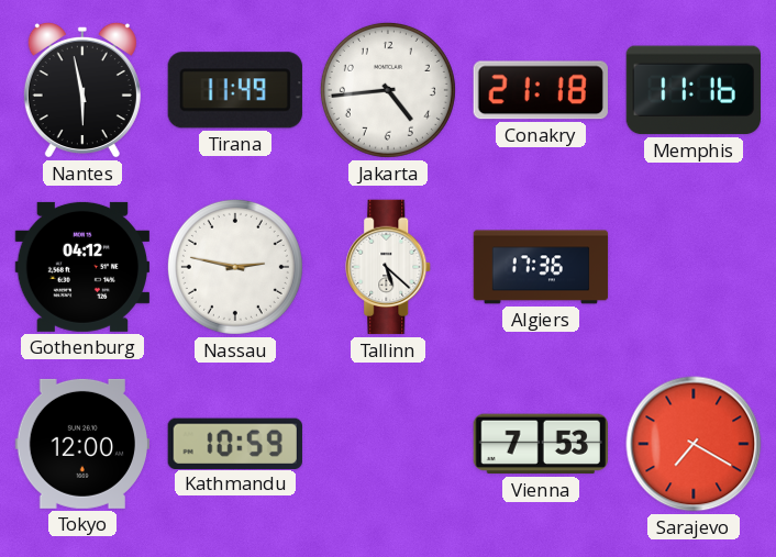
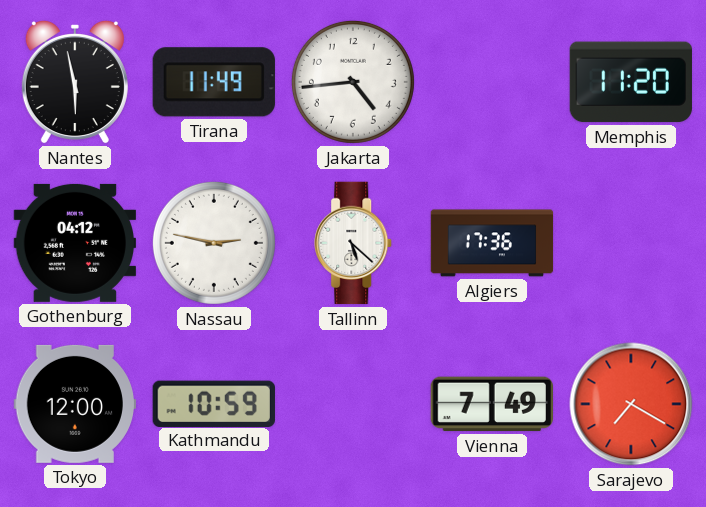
Conakry: 21:18 -> none
Memphis: 11:16 -> 11:20
Vienna: 7:53 -> 7:49
